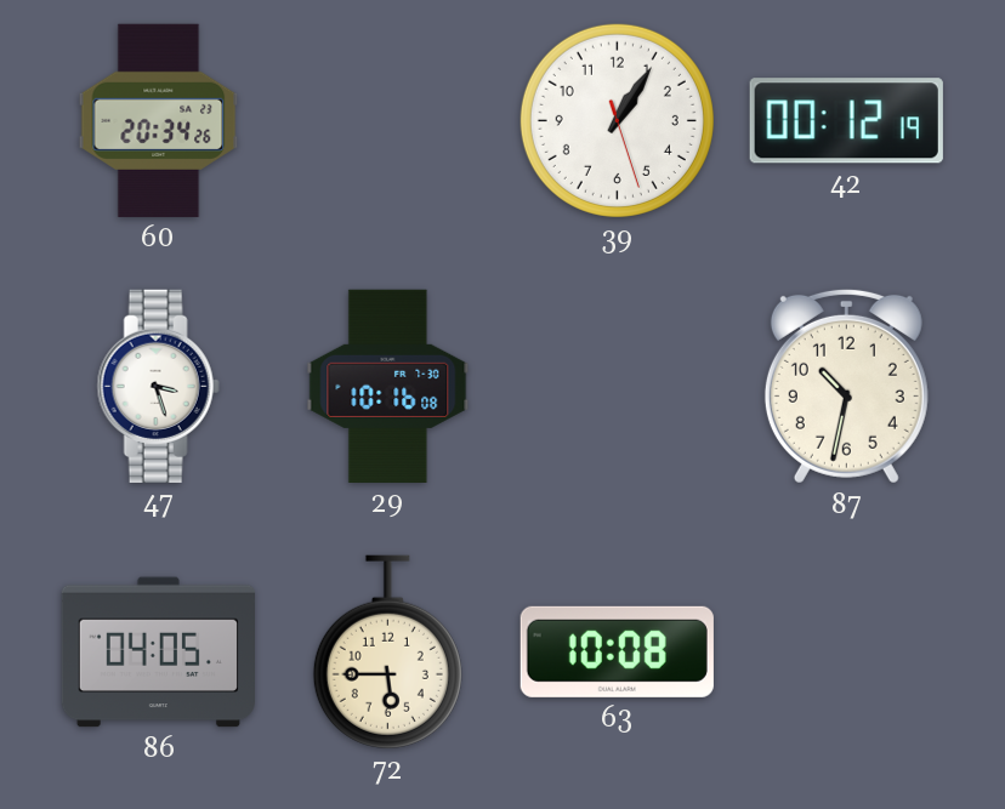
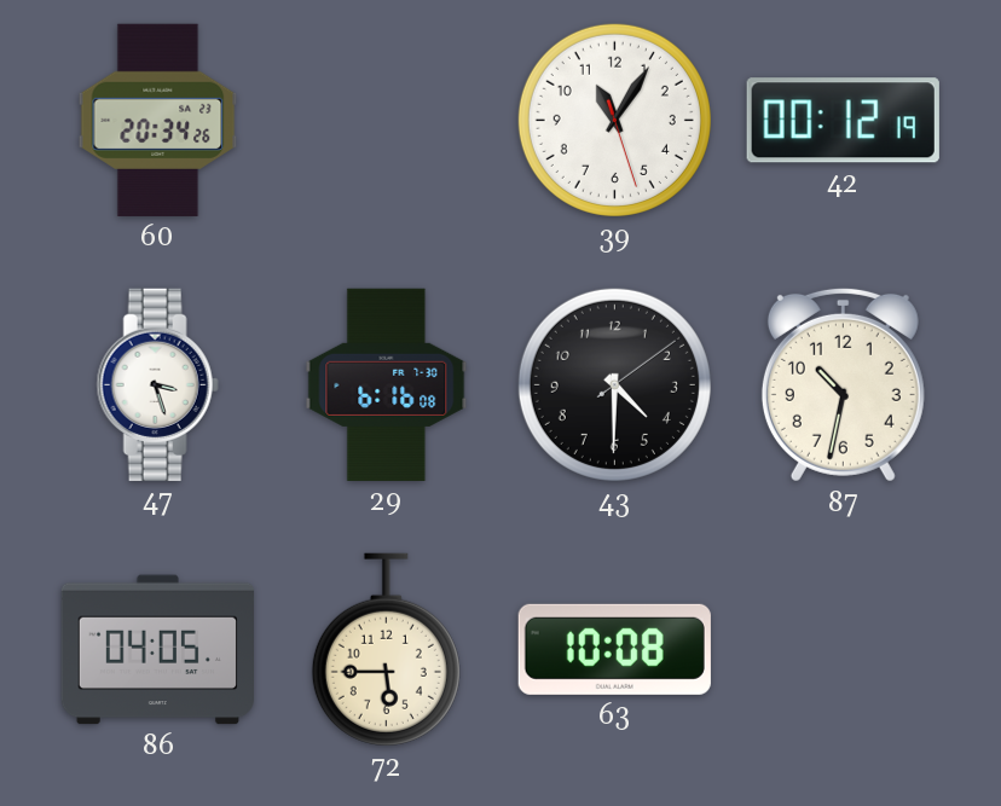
39: 1:05 -> 11:05
29: 10:16 -> 6:16
43: none -> 4:30
